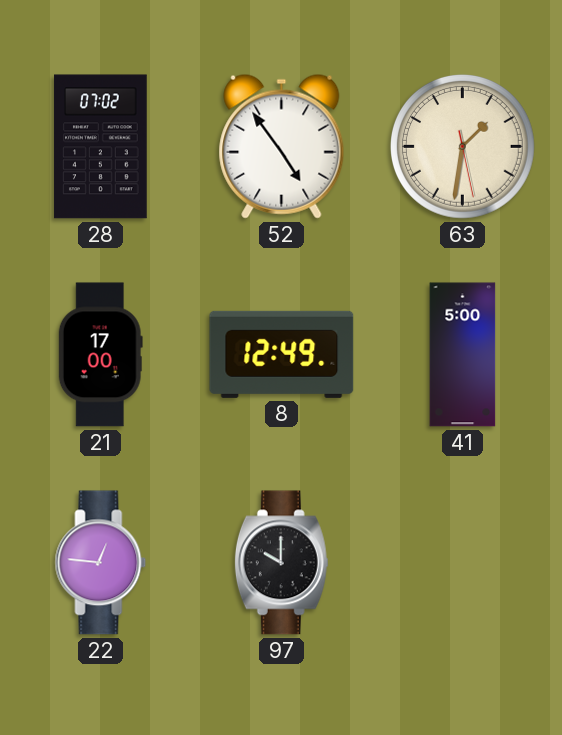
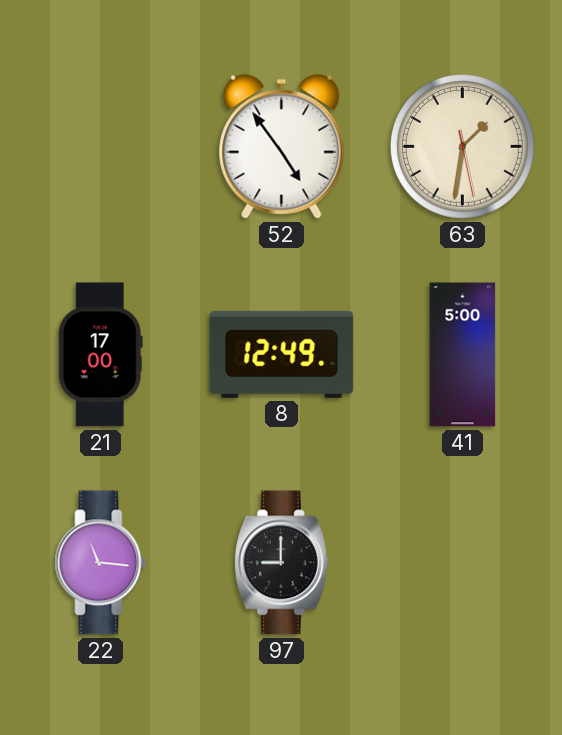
28: 07:02 -> none
22: 12:46 -> 11:16
97: 10:00 -> 9:00
